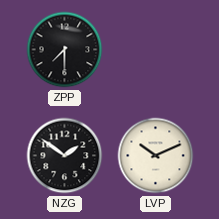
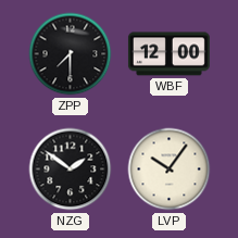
WBF: none -> 12:00
LVP: 10:11 -> 10:06
